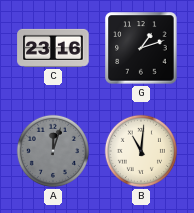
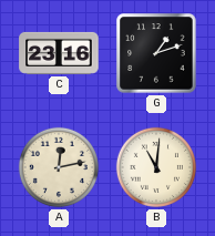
A: 12:03 -> 12:13
A dial: grey -> cream
